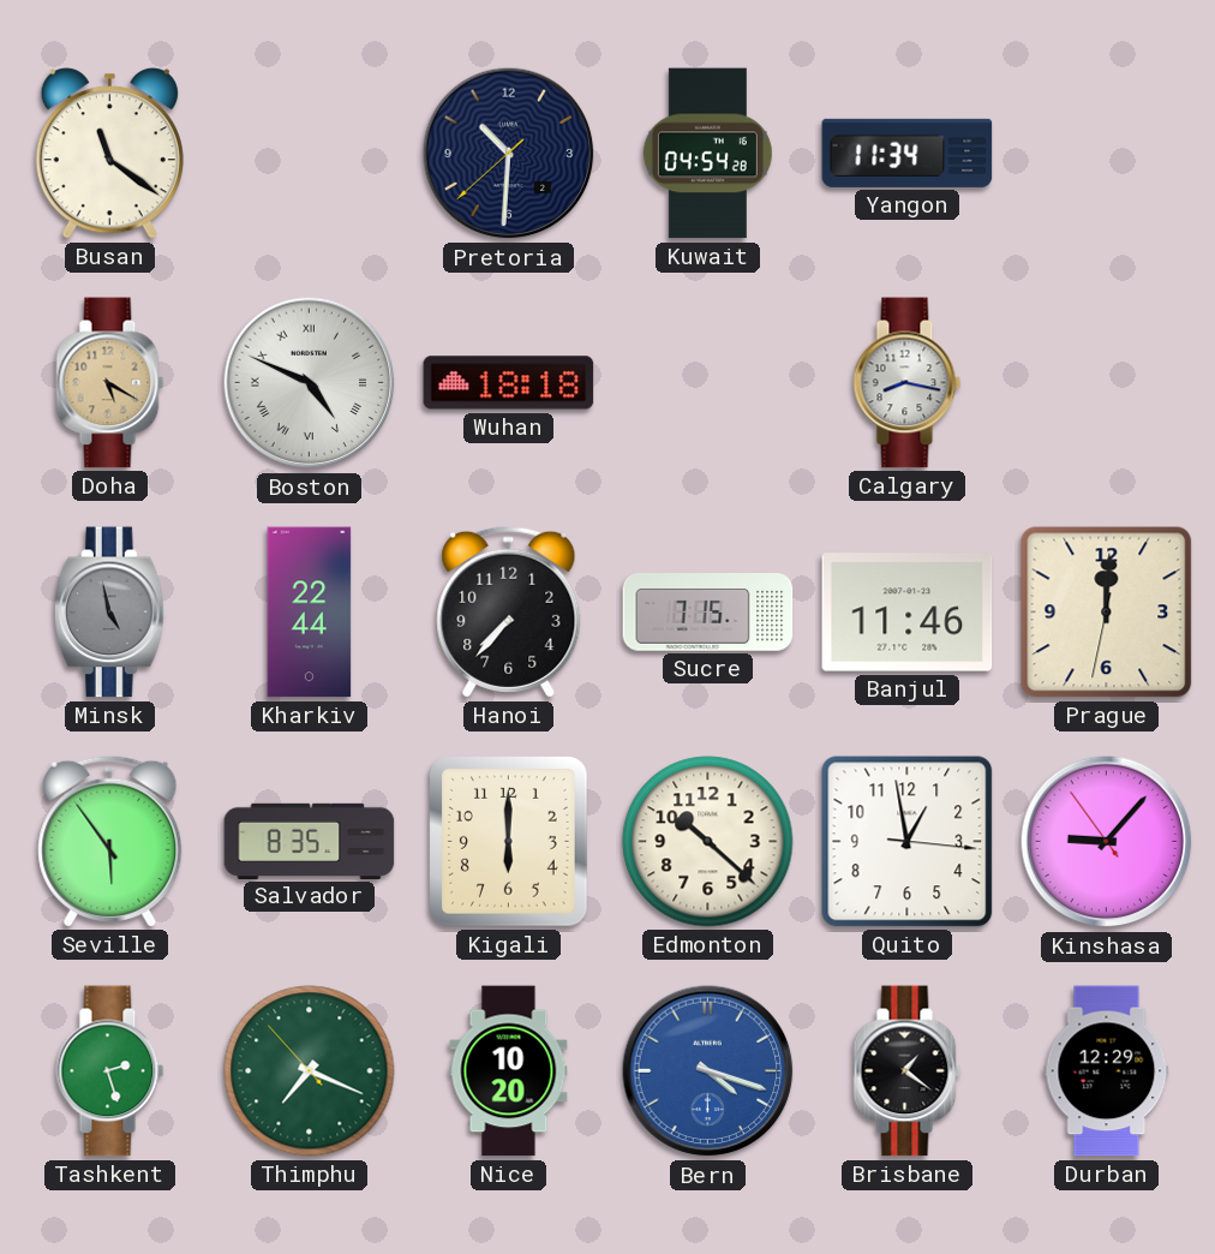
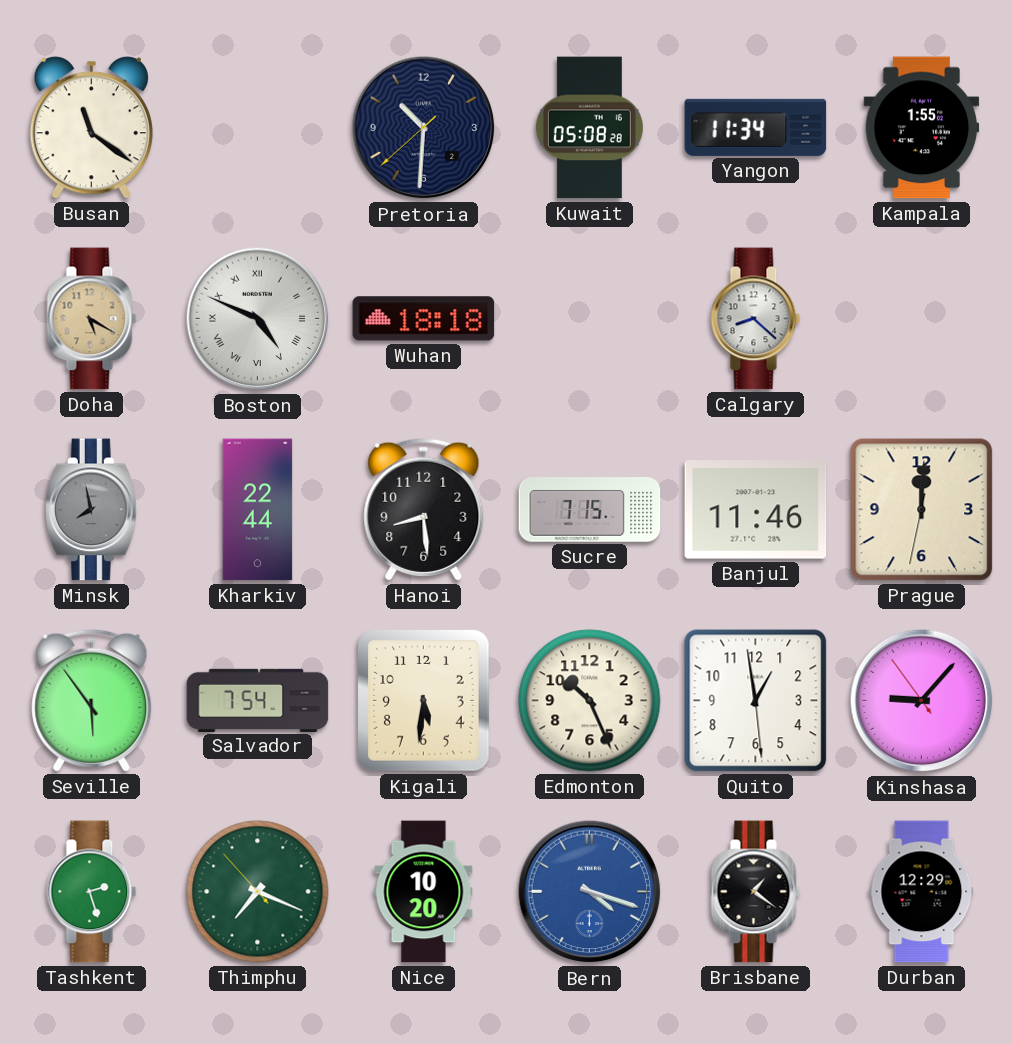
Kuwait: 04:54 -> 05:08
Kampala: none -> 1:55
Calgary: 8:17 -> 8:22
Minsk: 4:58 -> 7:58
Hanoi: 7:37 -> 8:29
Salvador: 8:35 -> 7:54
Kigali: 6:00 -> 5:31
Edmonton: 10:22 -> 10:26
Quito: 12:58:16 -> 12:58:29
